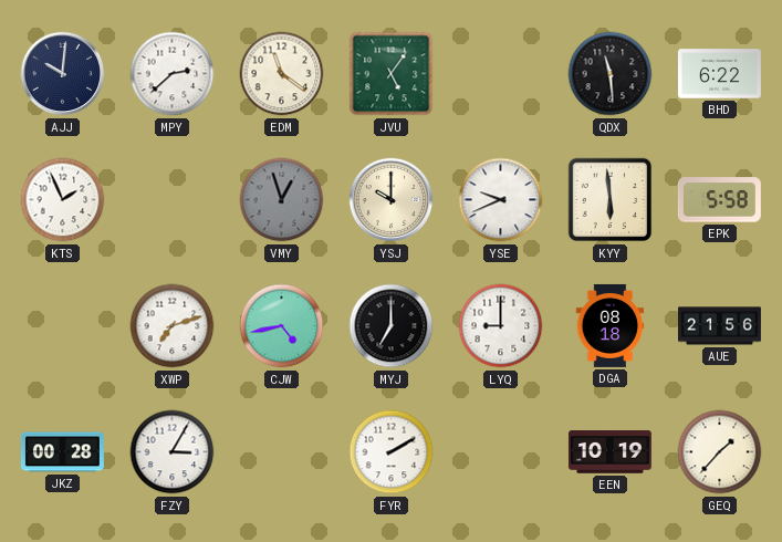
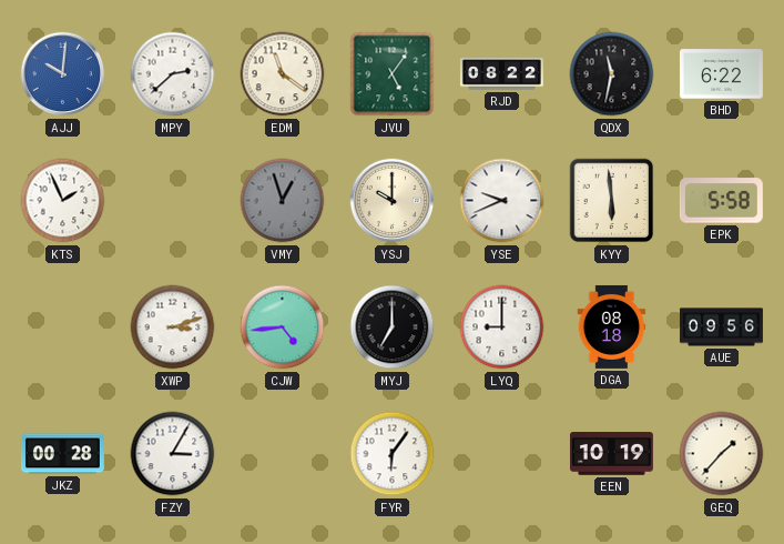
AJJ dial: navy -> blue
RJD: none -> 08:22
QDX: 11:29 -> 11:32
XWP: 7:12 -> 3:12
CJW: 4:43 -> 4:44
AUE: 21:56 -> 09:56
FYR: 2:10 -> 6:06
